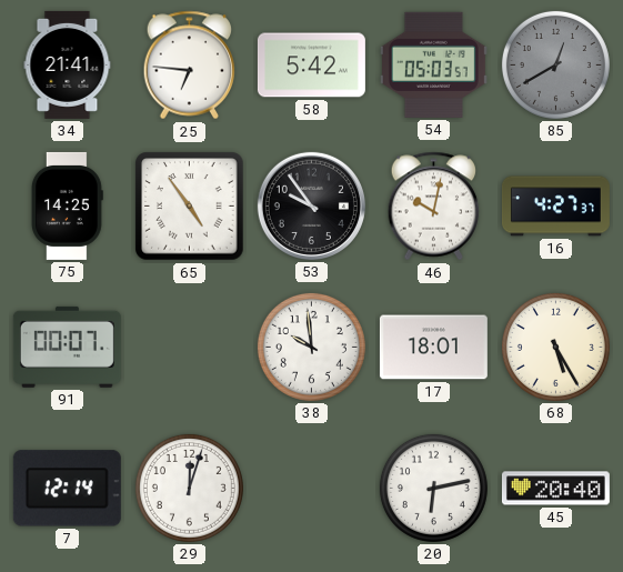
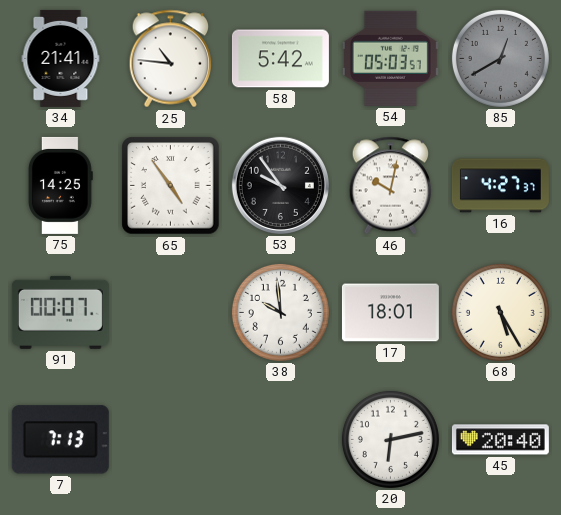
25: 6:46 -> 10:46
7: 12:14 -> 7:13
29: 12:03 -> none
